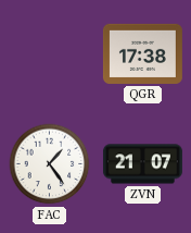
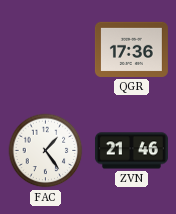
QGR: 17:38 -> 17:36
ZVN: 21:07 -> 21:46
